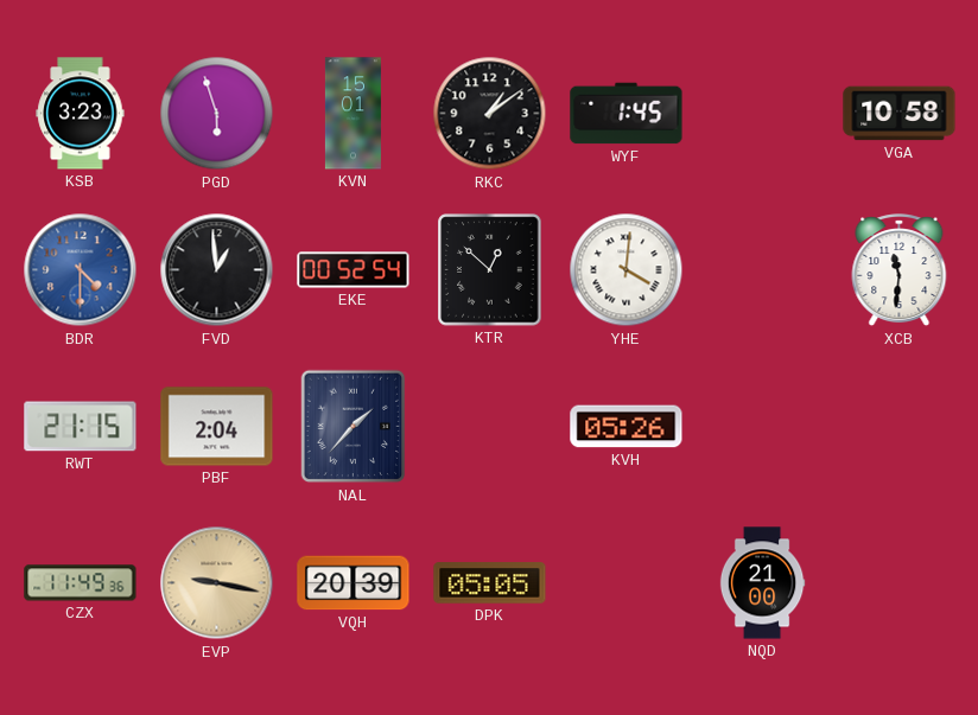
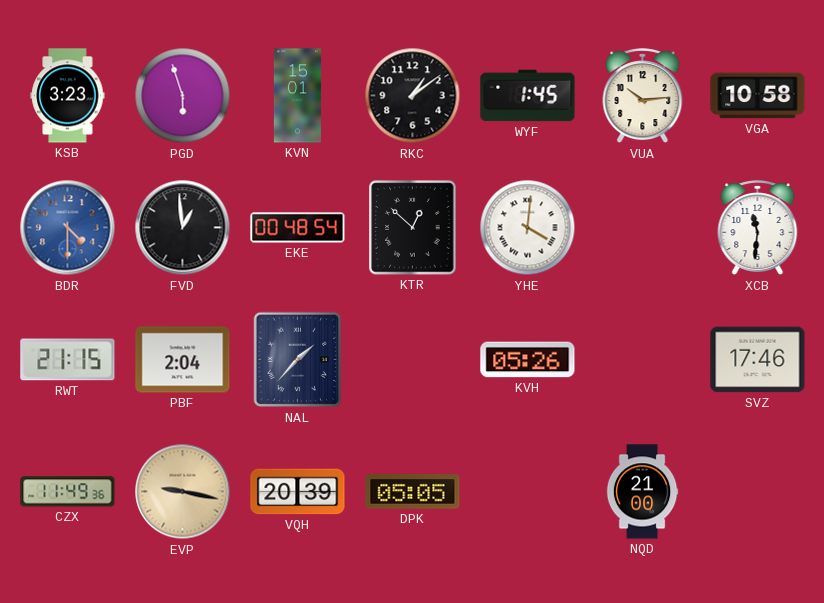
VUA: none -> 10:14
EKE: 00:52 -> 00:48
SVZ: none -> 17:46
